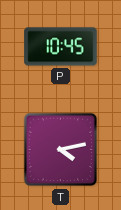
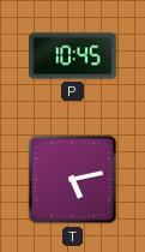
T: 4:13 -> 5:13
